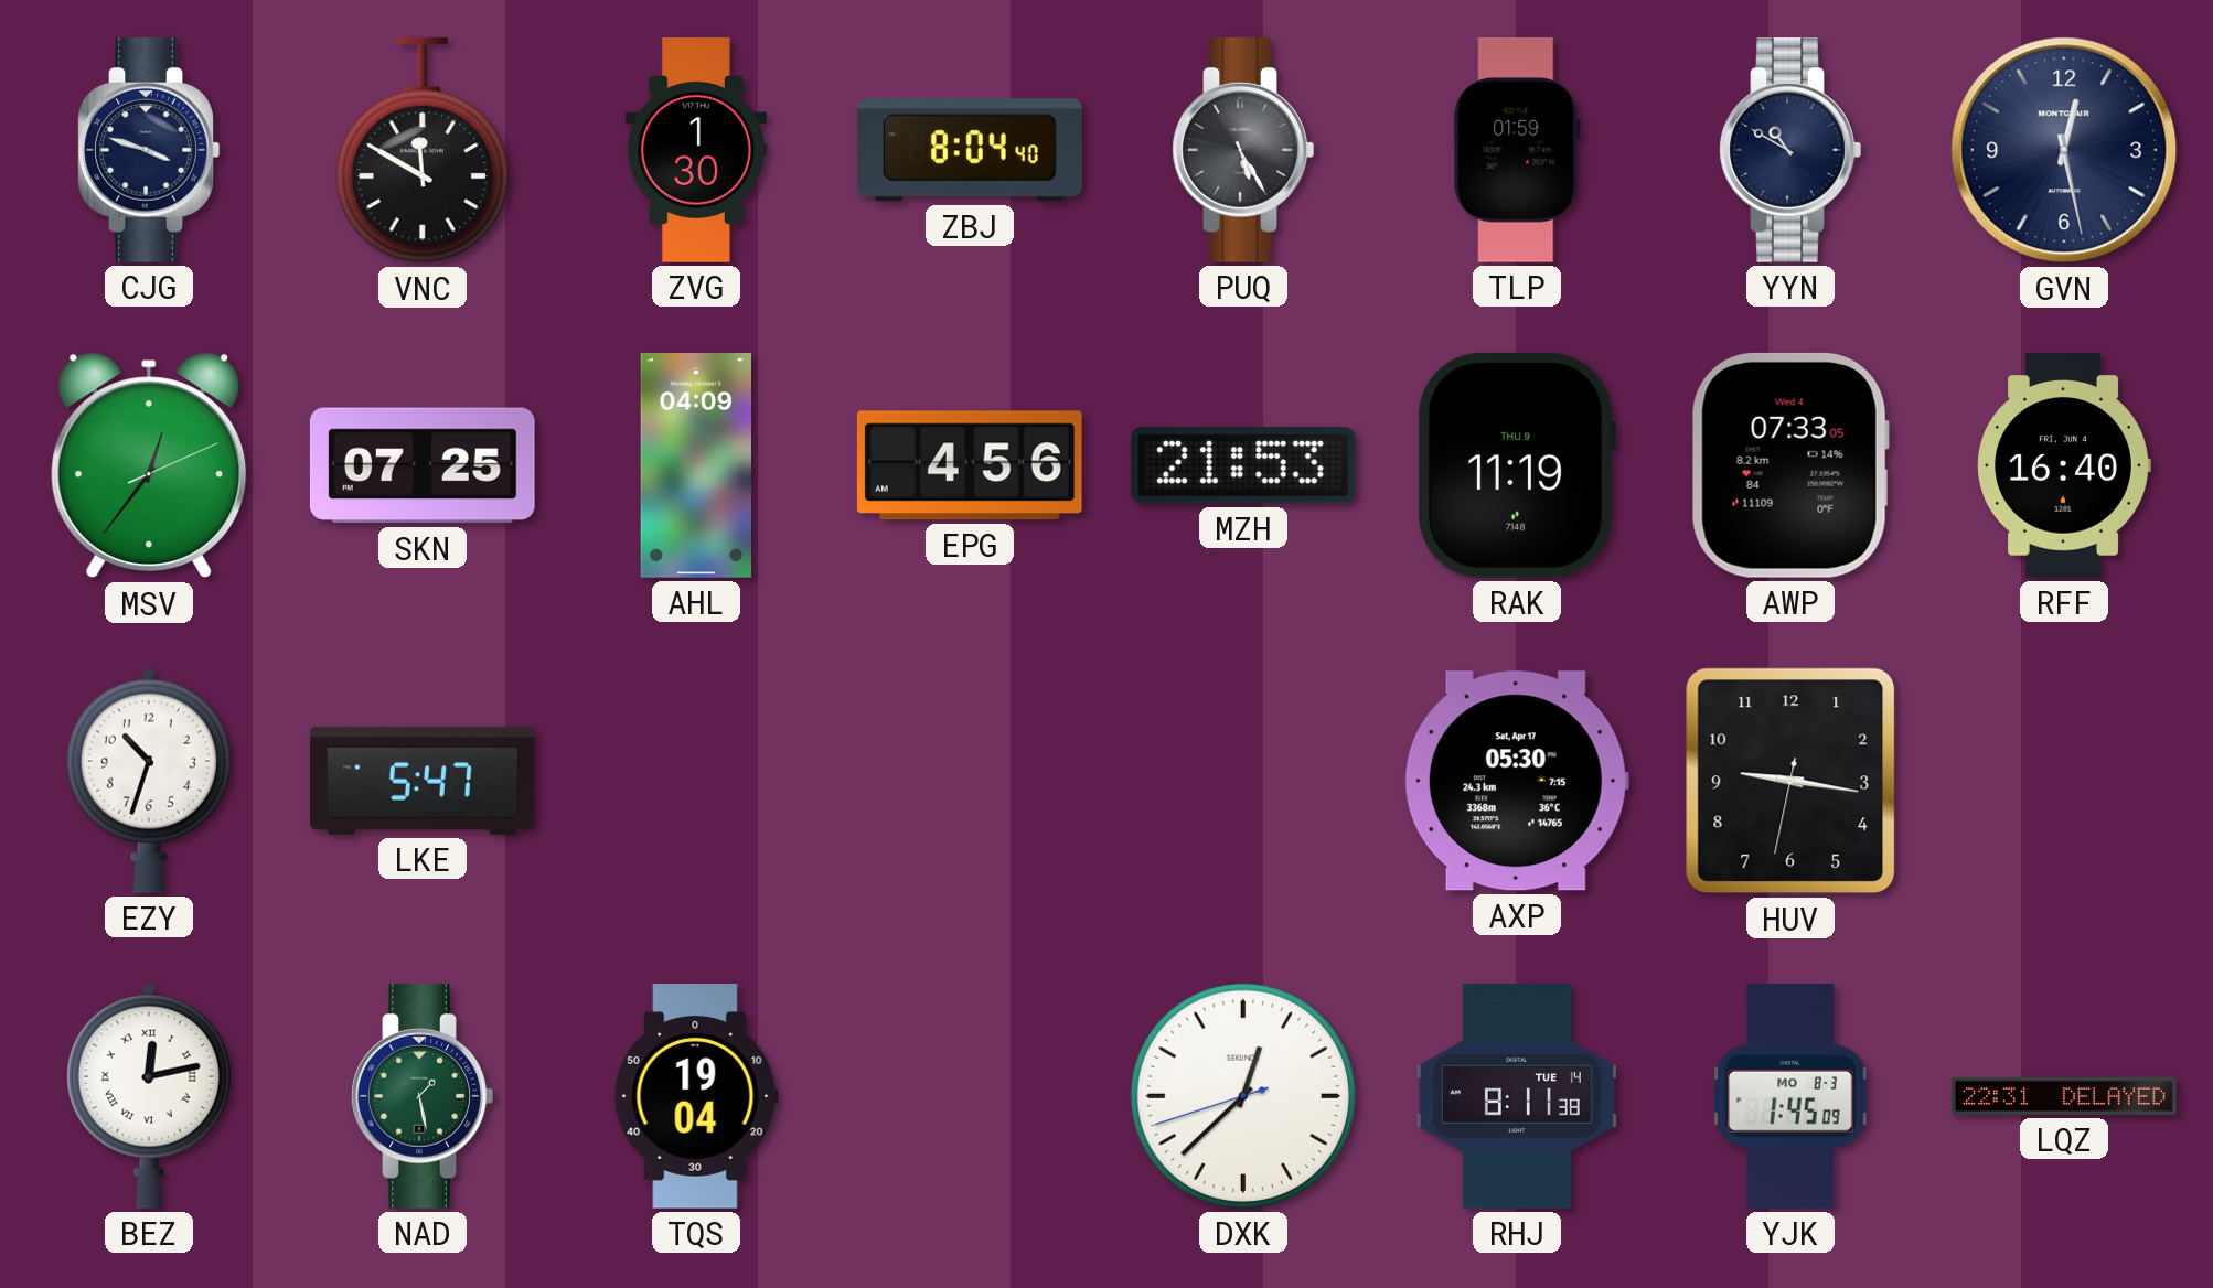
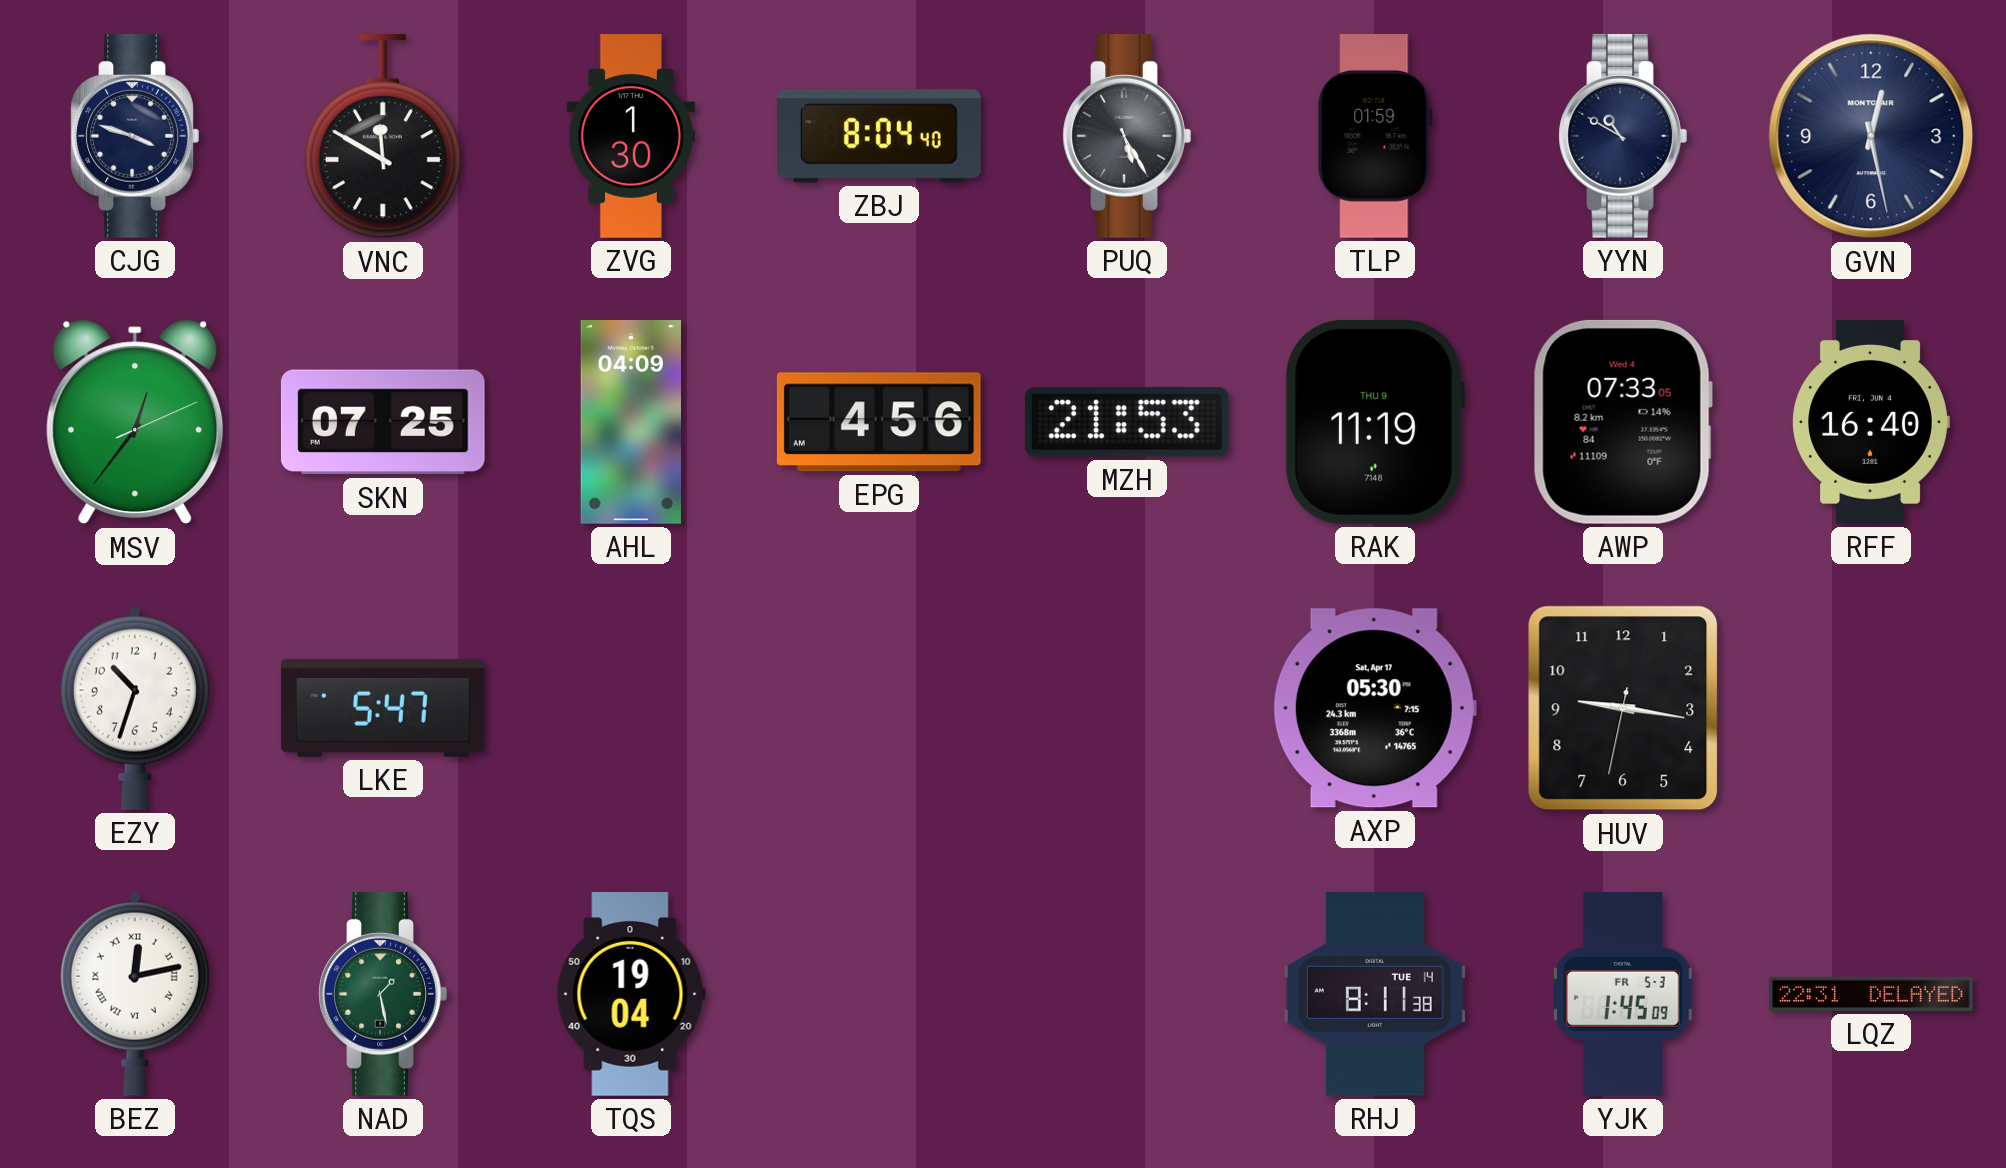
DXK: 12:37 -> none
YJK date: MO 8-3 -> FR 5-3
